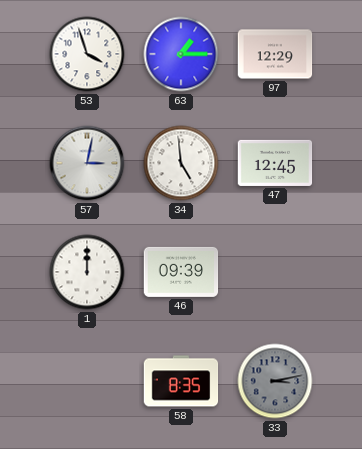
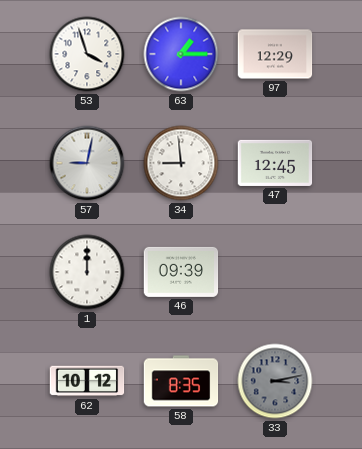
57: 3:02 -> 9:02
34: 4:59 -> 8:59
62: none -> 10:12
